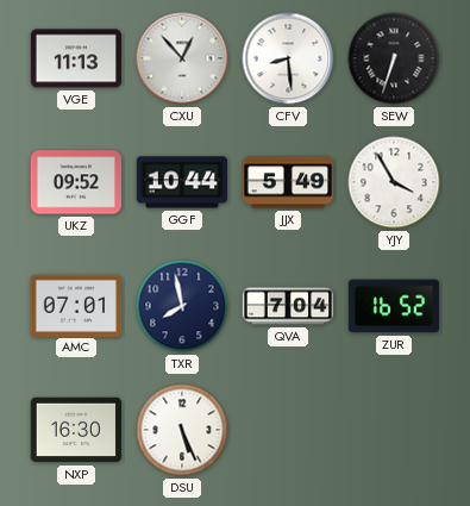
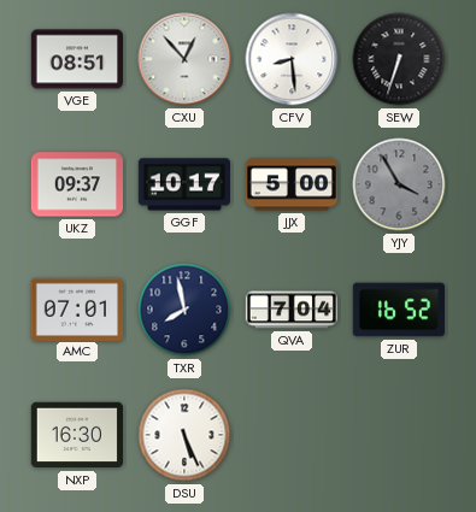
VGE: 11:13 -> 08:51
UKZ: 09:52 -> 09:37
GGF: 10:44 -> 10:17
JJX: 5:49 -> 5:00
YJY dial: white -> grey
